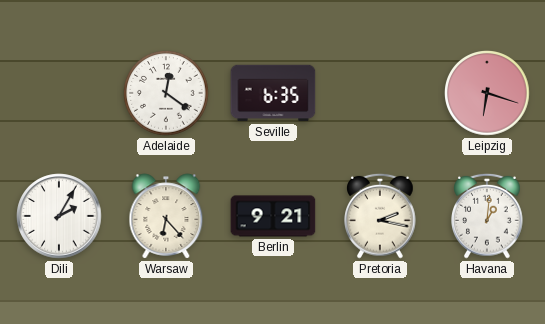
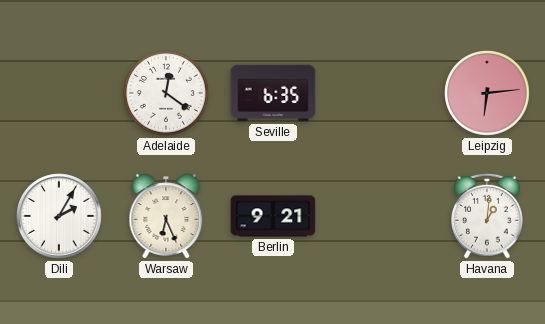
Leipzig: 6:18 -> 6:14
Warsaw: 6:23 -> 6:26
Pretoria: 2:17 -> none
